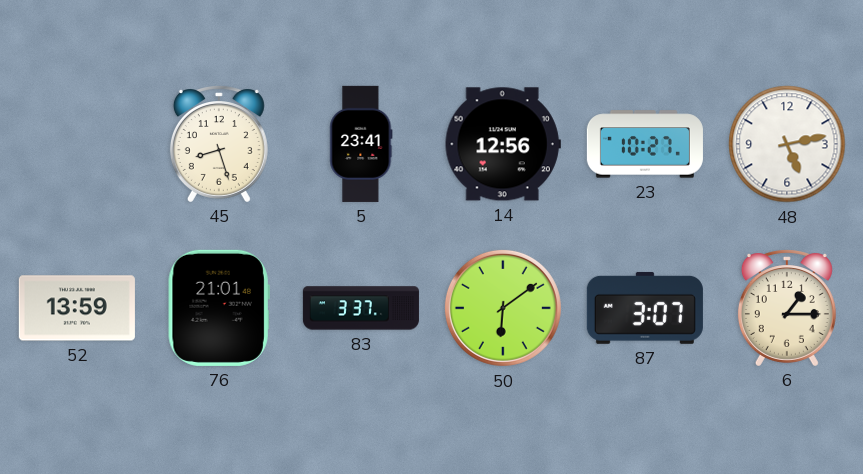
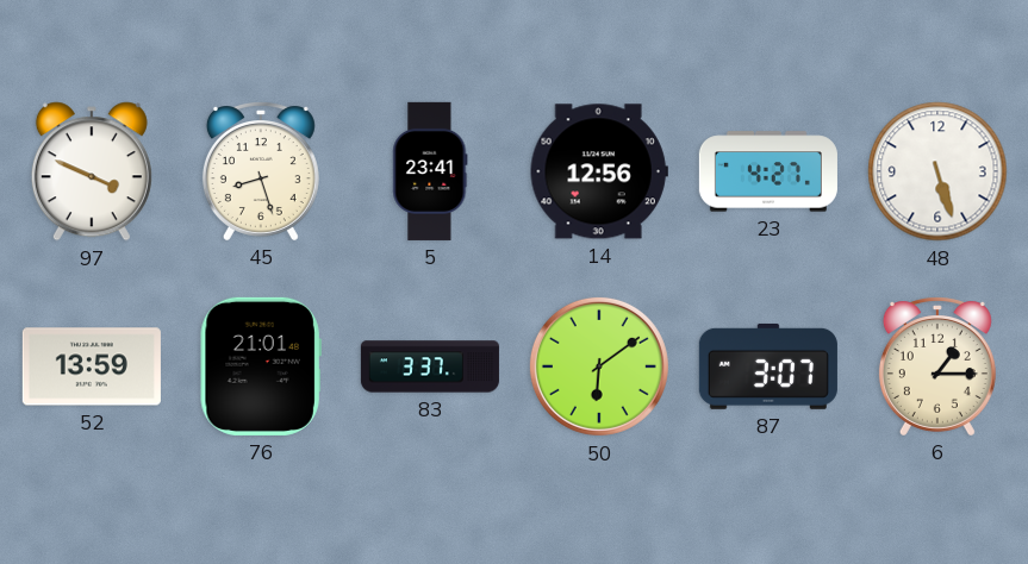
97: none -> 3:49
23: 10:27 -> 4:27
48: 5:13 -> 5:27
